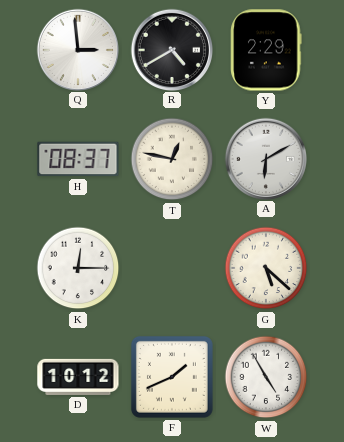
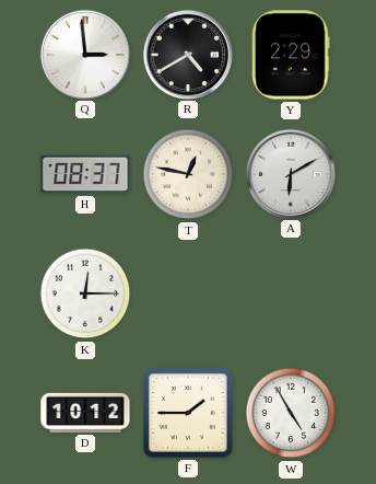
G: 5:22 -> none
F: 1:41 -> 1:45
